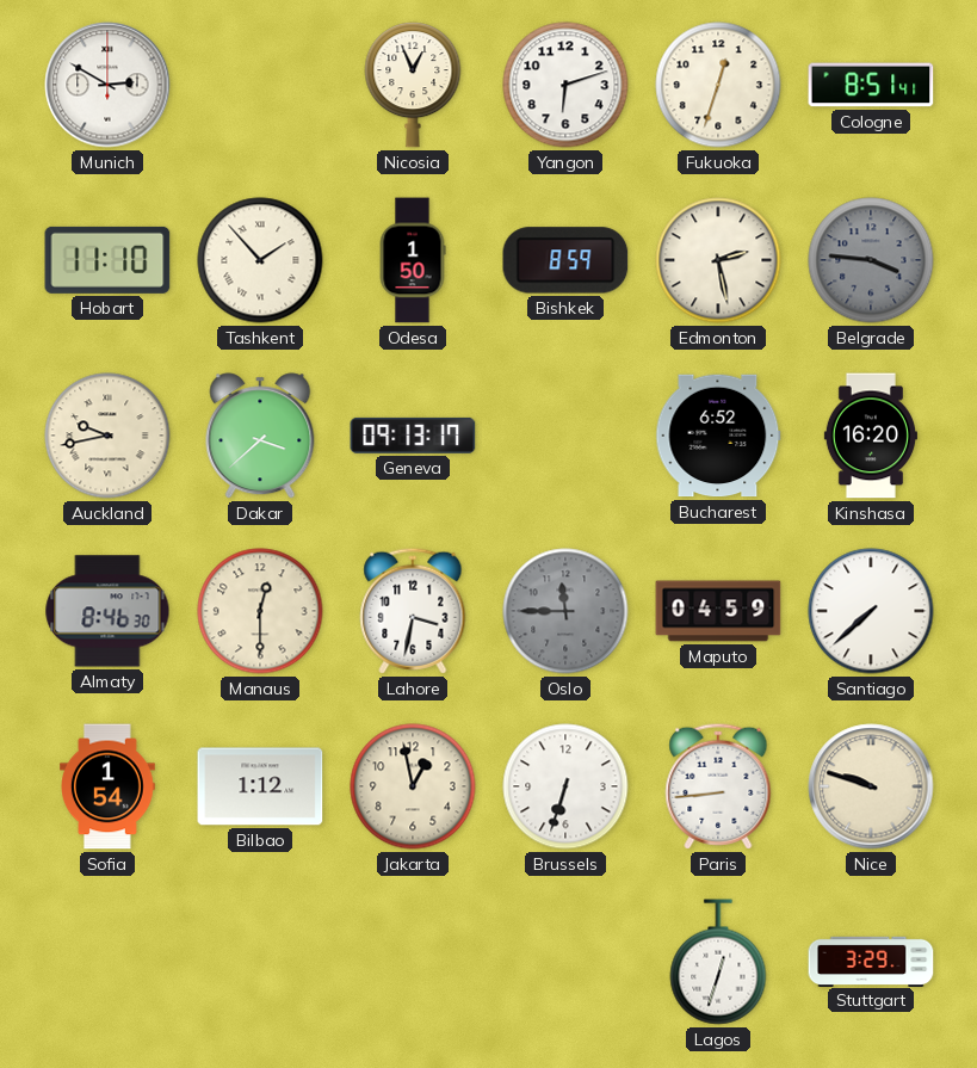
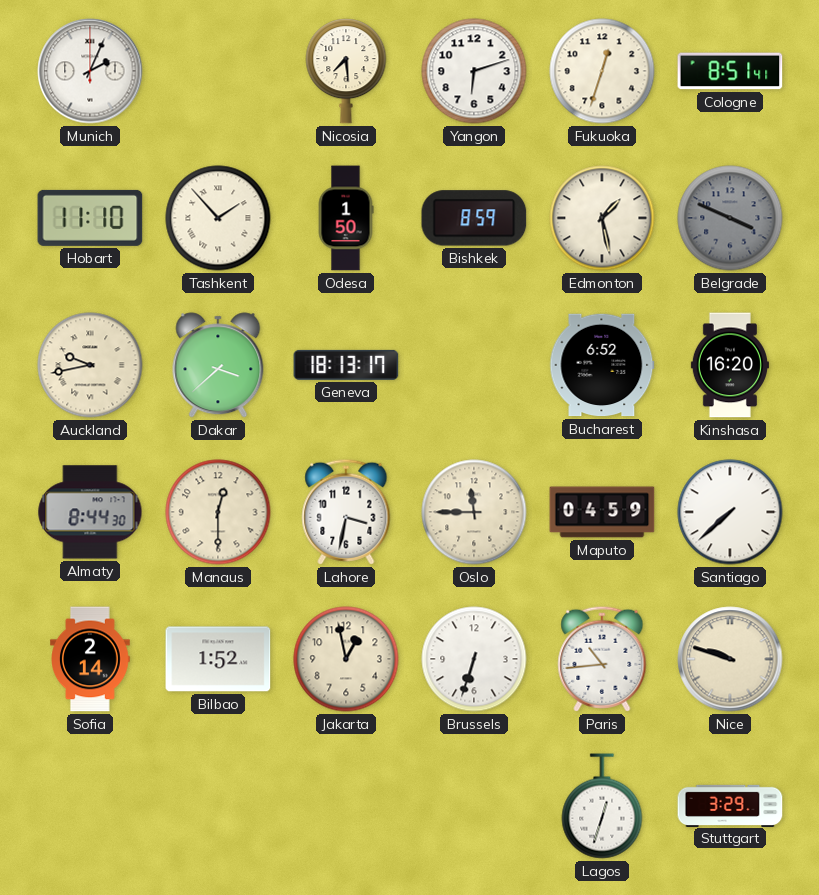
Munich: 2:50 -> 2:04
Nicosia: 12:56 -> 7:29
Edmonton: 2:28 -> 1:28
Belgrade: 3:46 -> 3:49
Geneva: 09:13 -> 18:13
Almaty: 8:46 -> 8:44
Oslo dial: grey -> cream
Sofia: 1:54 -> 2:14
Bilbao: 1:12 -> 1:52
Paris: 8:44 -> 10:44
